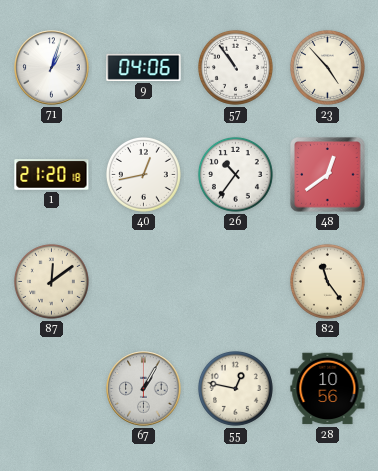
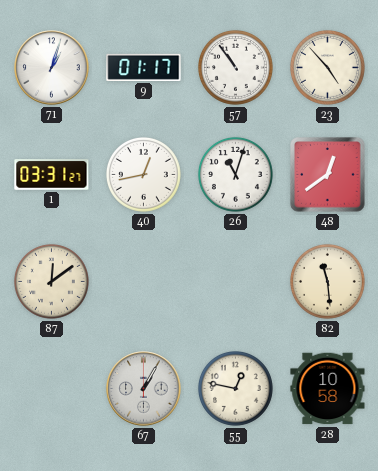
9: 04:06 -> 01:17
1: 21:20 -> 03:31
26: 10:36 -> 11:03
82: 11:24 -> 11:29
28: 10:56 -> 10:58
